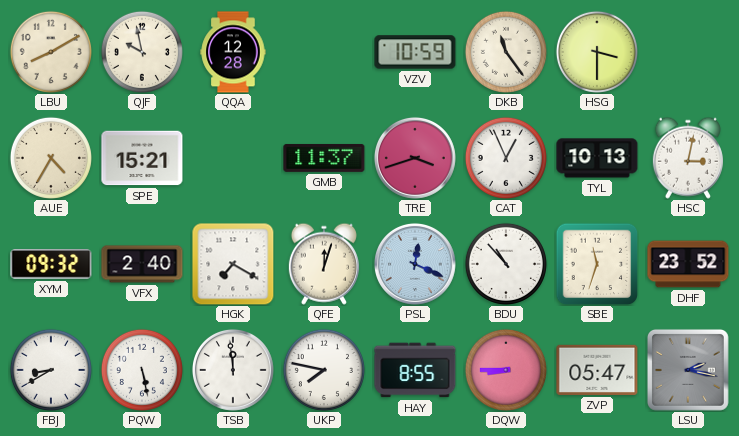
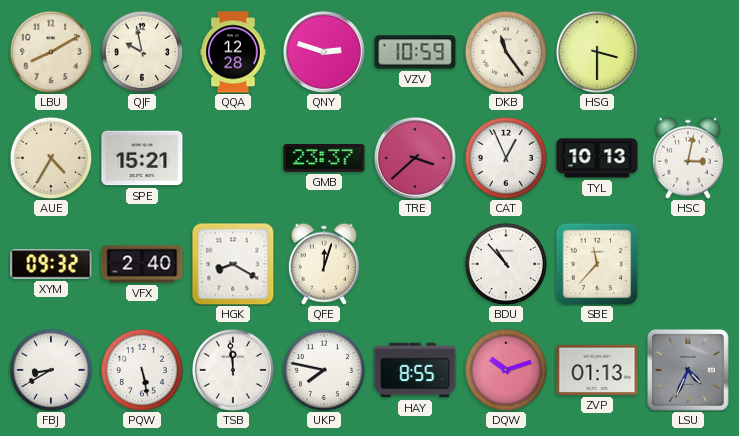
QNY: none -> 2:48
GMB: 11:37 -> 23:37
TRE: 3:42 -> 3:38
HGK: 7:20 -> 8:20
PSL: 12:19 -> none
SBE: 11:33 -> 11:37
DHF: 23:52 -> none
DQW: 8:45 -> 10:12
ZVP: 05:47 -> 01:13
LSU: 2:17 -> 4:34
